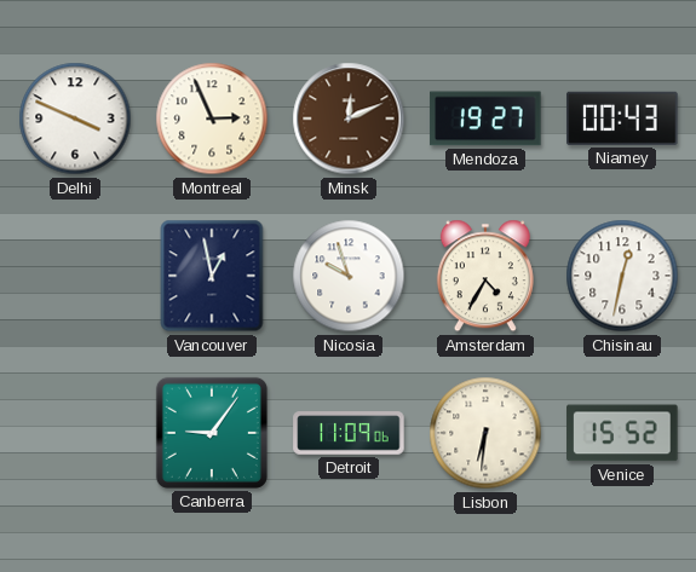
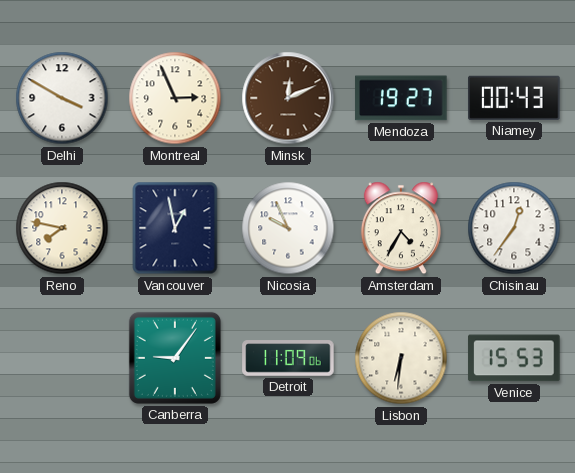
Delhi: 3:49 -> 3:50
Reno: none -> 7:47
Nicosia: 9:57 -> 9:56
Chisinau: 12:32 -> 12:36
Venice: 15:52 -> 15:53
